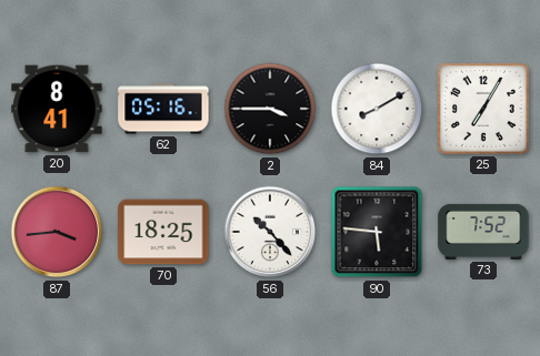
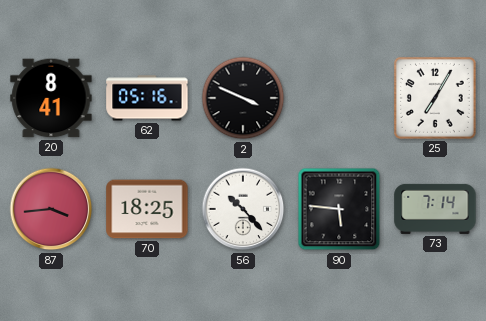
2: 3:45 -> 3:49
84: 8:10 -> none
73: 7:52 -> 7:14
